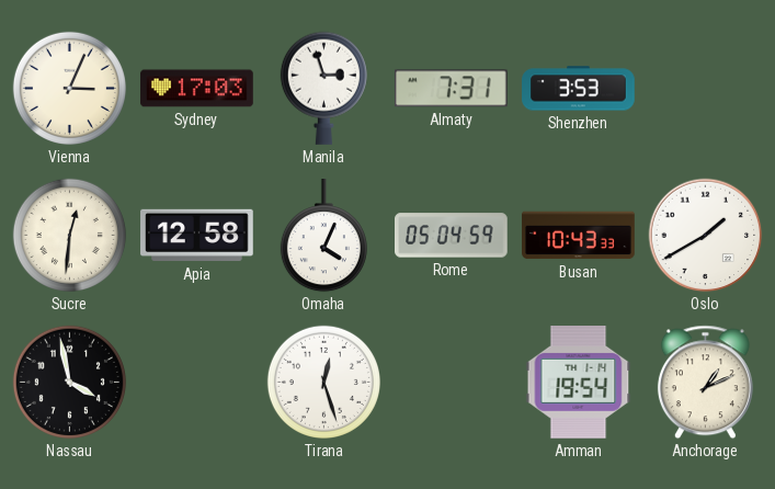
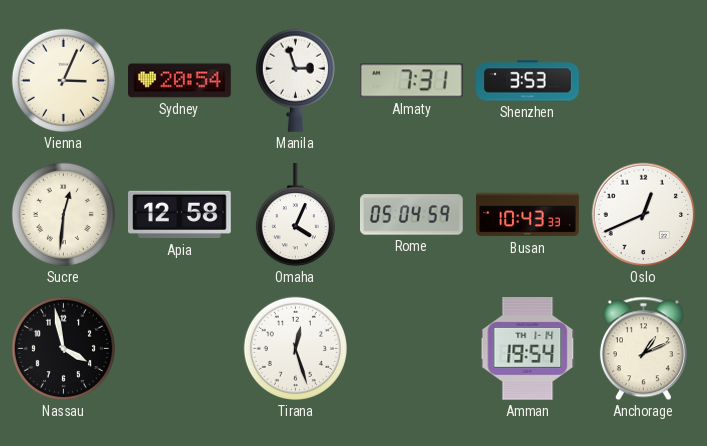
Sydney: 17:03 -> 20:54
Oslo: 1:40 -> 12:41
